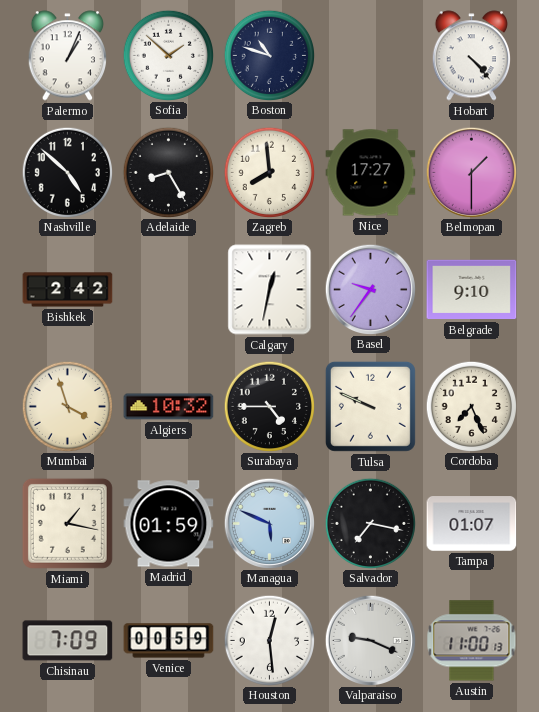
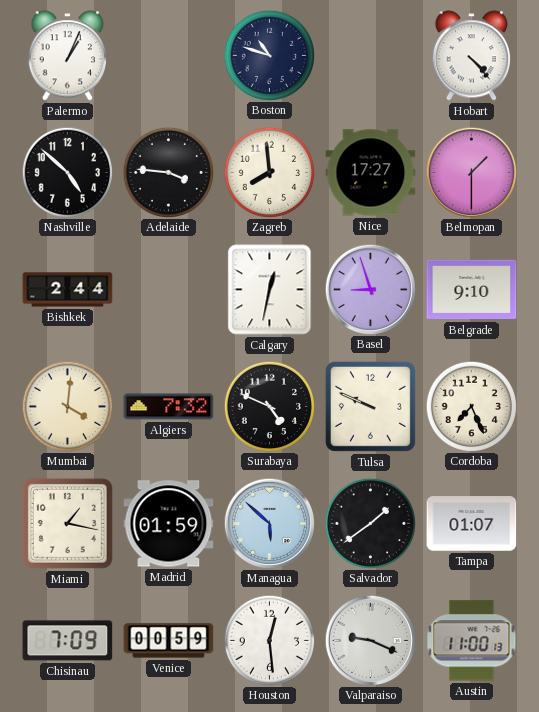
Sofia: 1:52 -> none
Adelaide: 8:25 -> 3:46
Bishkek: 2:42 -> 2:44
Basel: 9:36 -> 8:57
Mumbai: 3:57 -> 4:01
Algiers: 10:32 -> 7:32
Surabaya: 4:45 -> 4:49
Managua: 5:49 -> 5:52
Salvador: 7:17 -> 1:39
